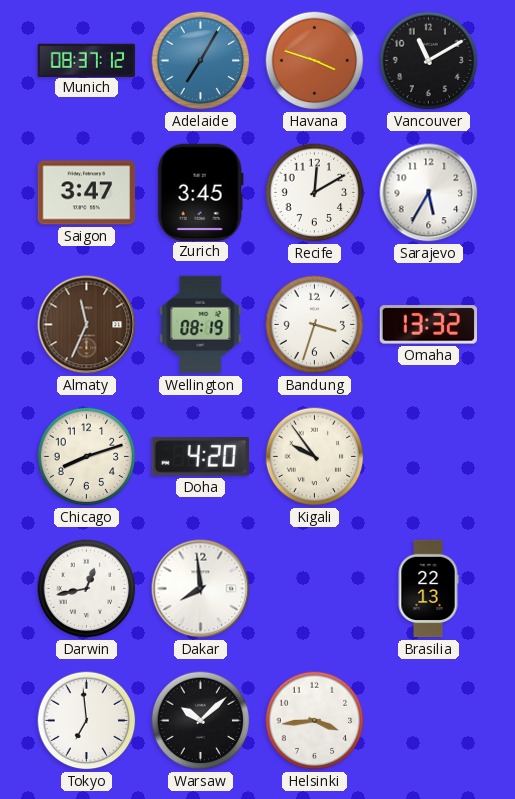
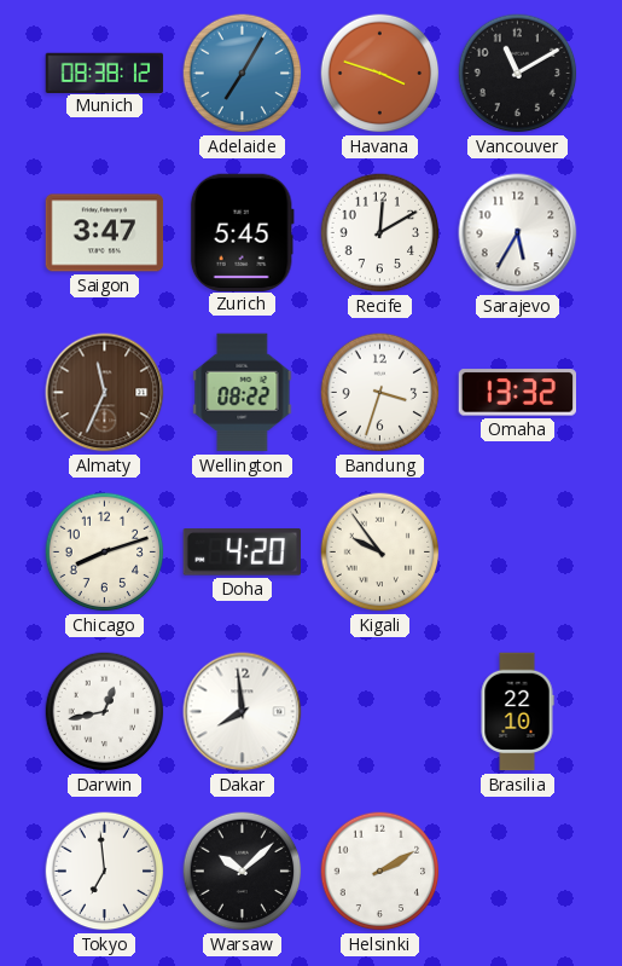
Munich: 08:37 -> 08:38
Zurich: 3:45 -> 5:45
Wellington: 08:19 -> 08:22
Brasilia: 22:13 -> 22:10
Helsinki: 3:44 -> 2:10
